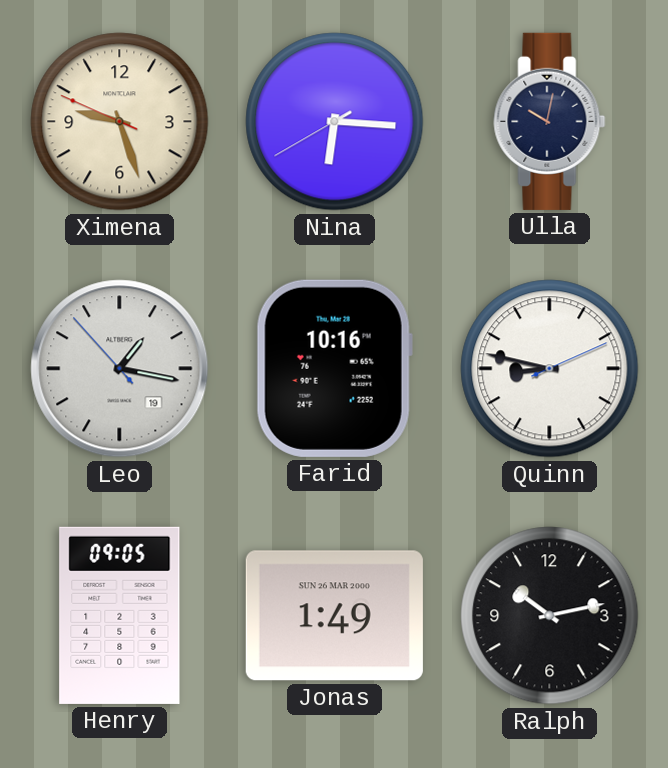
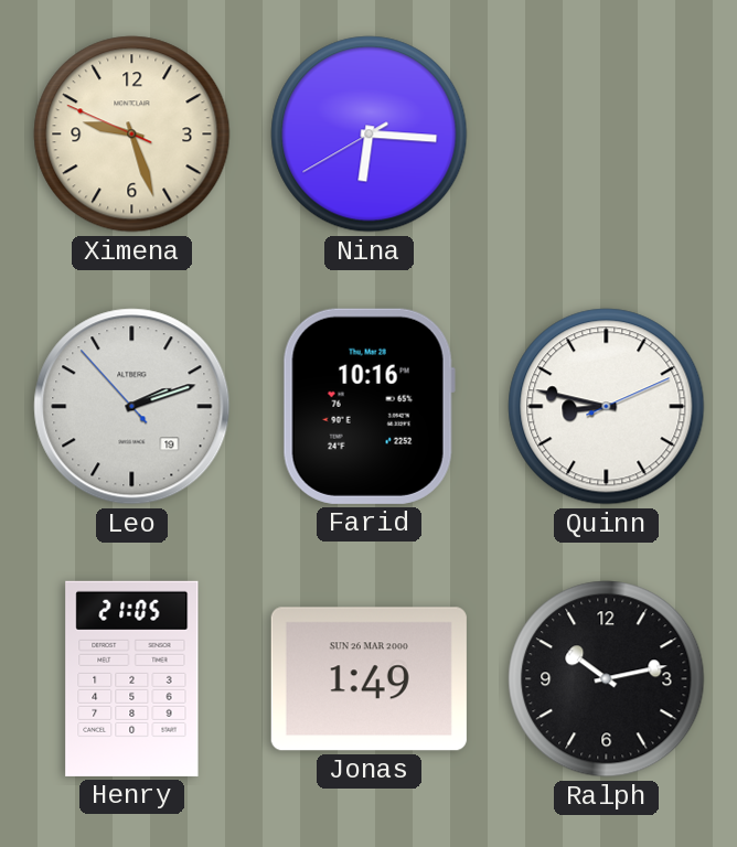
Ulla: 10:02 -> none
Leo: 1:16 -> 2:11
Henry: 09:05 -> 21:05
